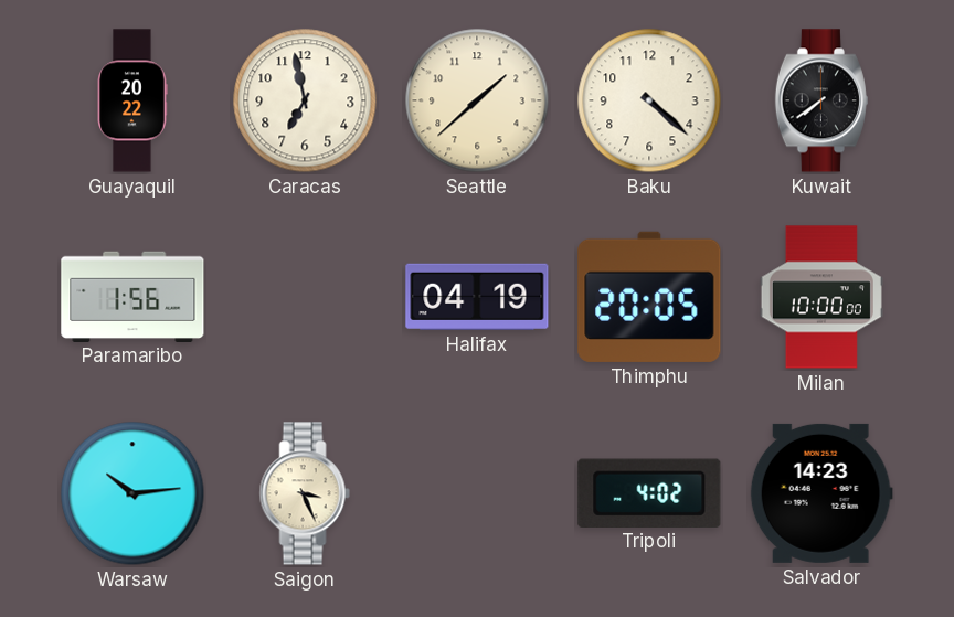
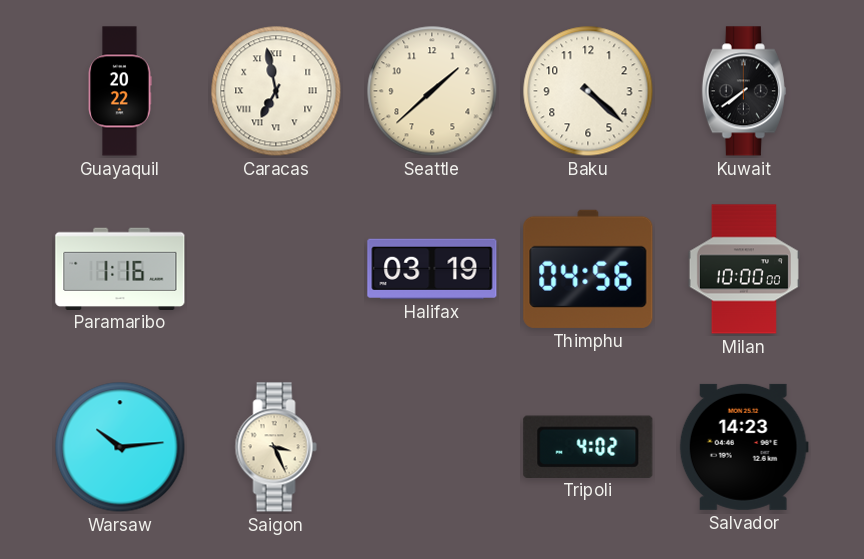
Caracas numerals: Arabic -> Roman
Paramaribo: 1:56 -> 1:16
Halifax: 04:19 -> 03:19
Thimphu: 20:05 -> 04:56
